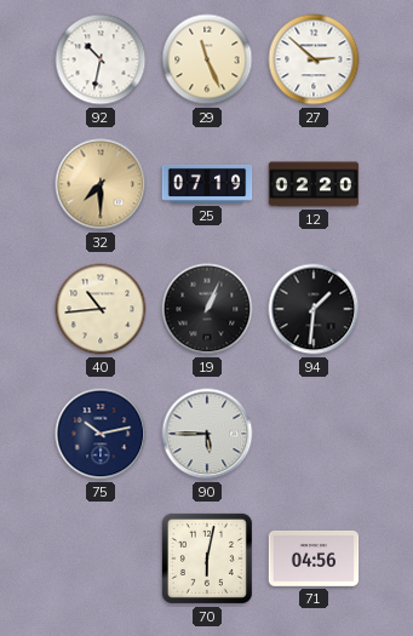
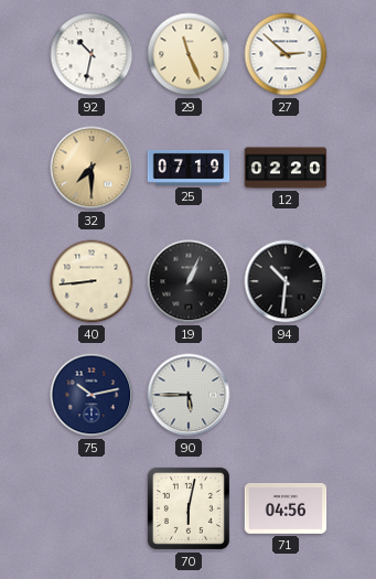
40: 10:44 -> 8:44
94: 1:31 -> 10:31
